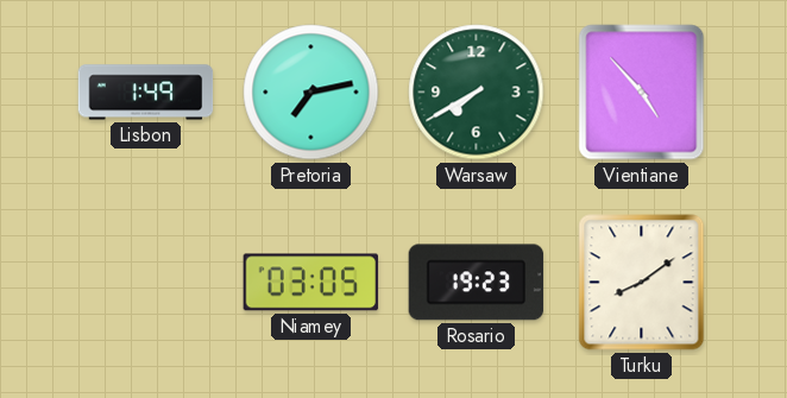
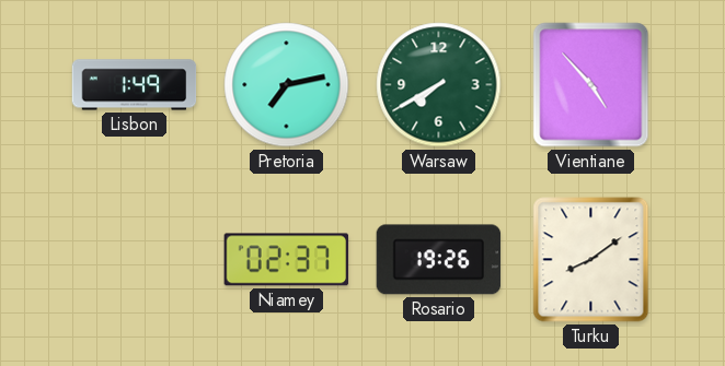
Niamey: 03:05 -> 02:37
Rosario: 19:23 -> 19:26
